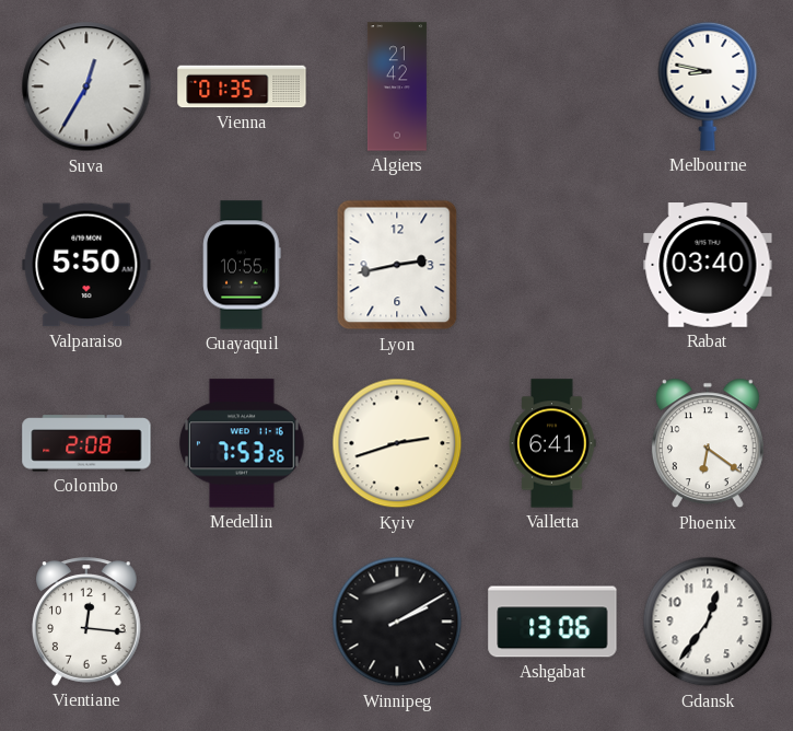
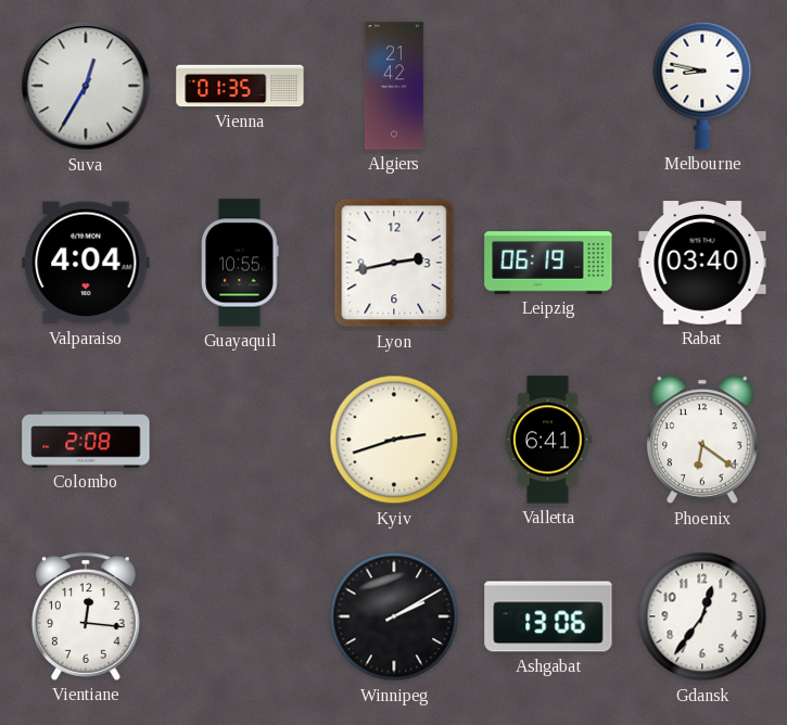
Valparaiso: 5:50 -> 4:04
Leipzig: none -> 06:19
Medellin: 7:53 -> none
